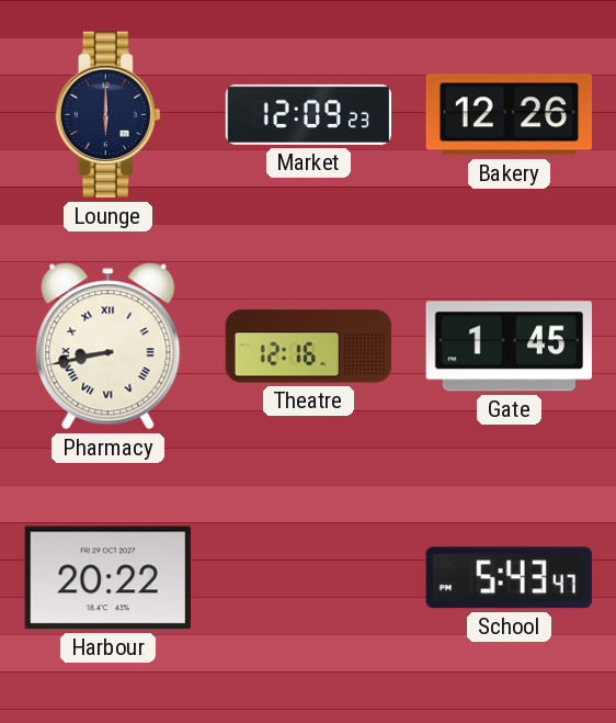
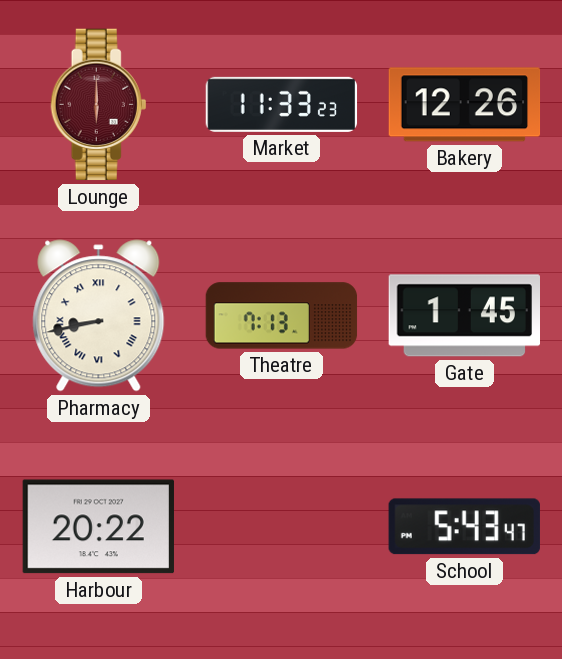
Lounge dial: navy -> burgundy
Market: 12:09 -> 11:33
Theatre: 12:16 -> 7:13
